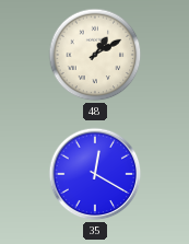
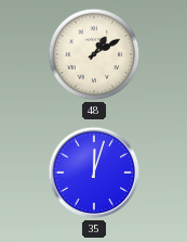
35: 12:20 -> 12:03
